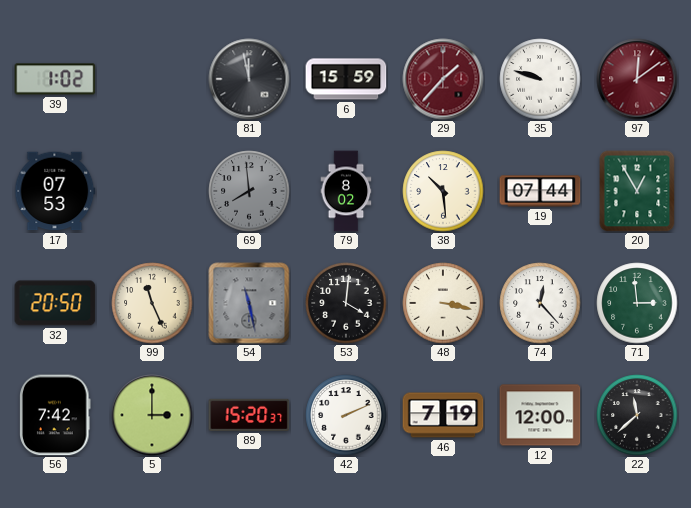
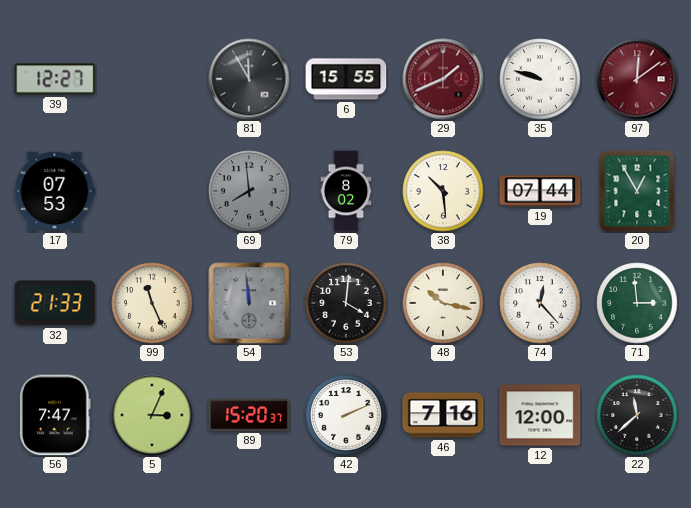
39: 1:02 -> 12:27
81: 11:58 -> 11:55
6: 15:59 -> 15:55
29: 1:37 -> 1:41
32: 20:50 -> 21:33
54: 11:28 -> 11:59
48: 3:17 -> 10:17
56: 7:42 -> 7:47
5: 3:00 -> 3:04
46: 7:19 -> 7:16
